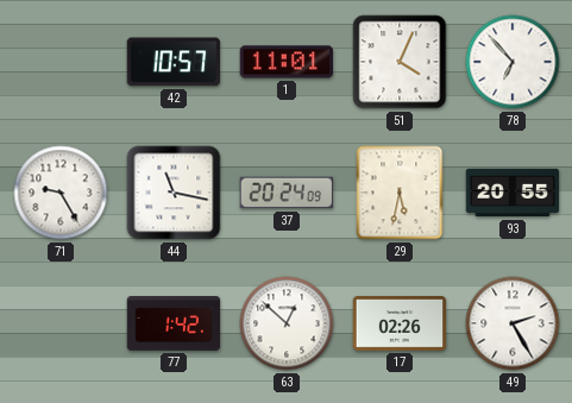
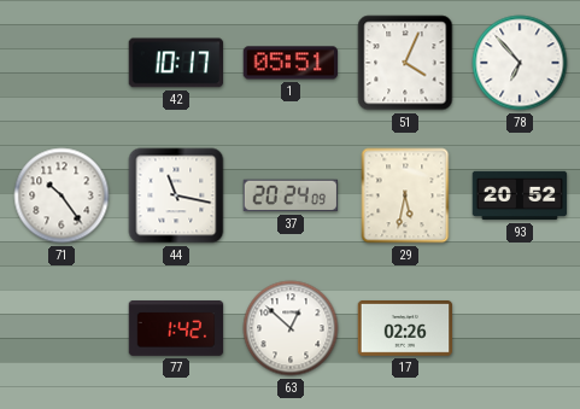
42: 10:57 -> 10:17
1: 11:01 -> 05:51
71: 9:25 -> 10:24
93: 20:55 -> 20:52
49: 2:25 -> none
